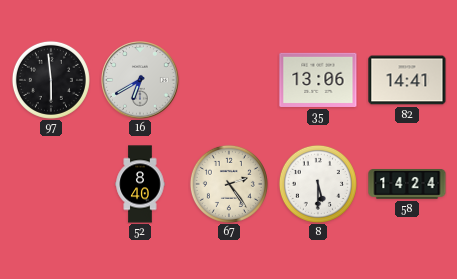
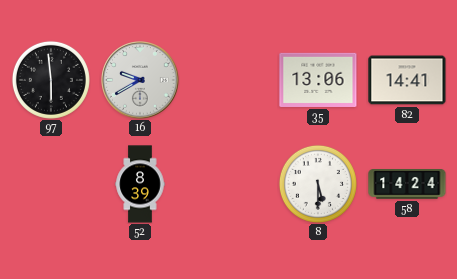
16: 6:40 -> 9:40
52: 8:40 -> 8:39
67: 2:24 -> none
